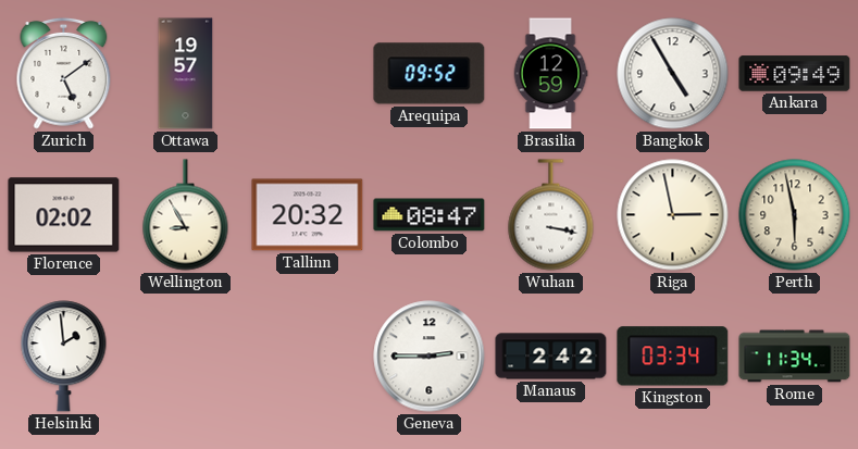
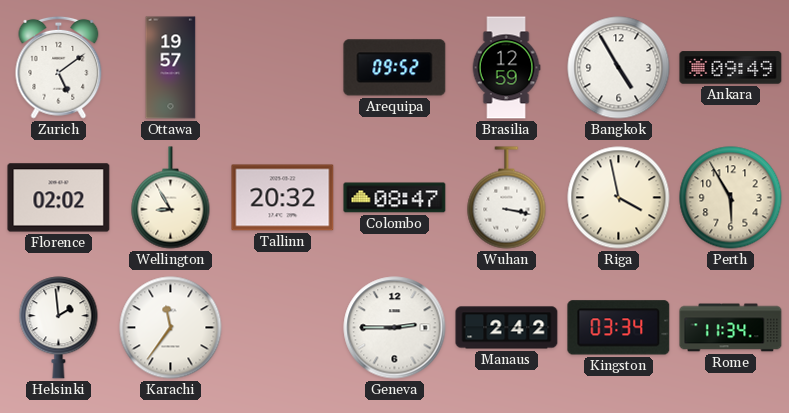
Riga: 2:58 -> 3:58
Perth: 5:58 -> 5:55
Karachi: none -> 11:36
